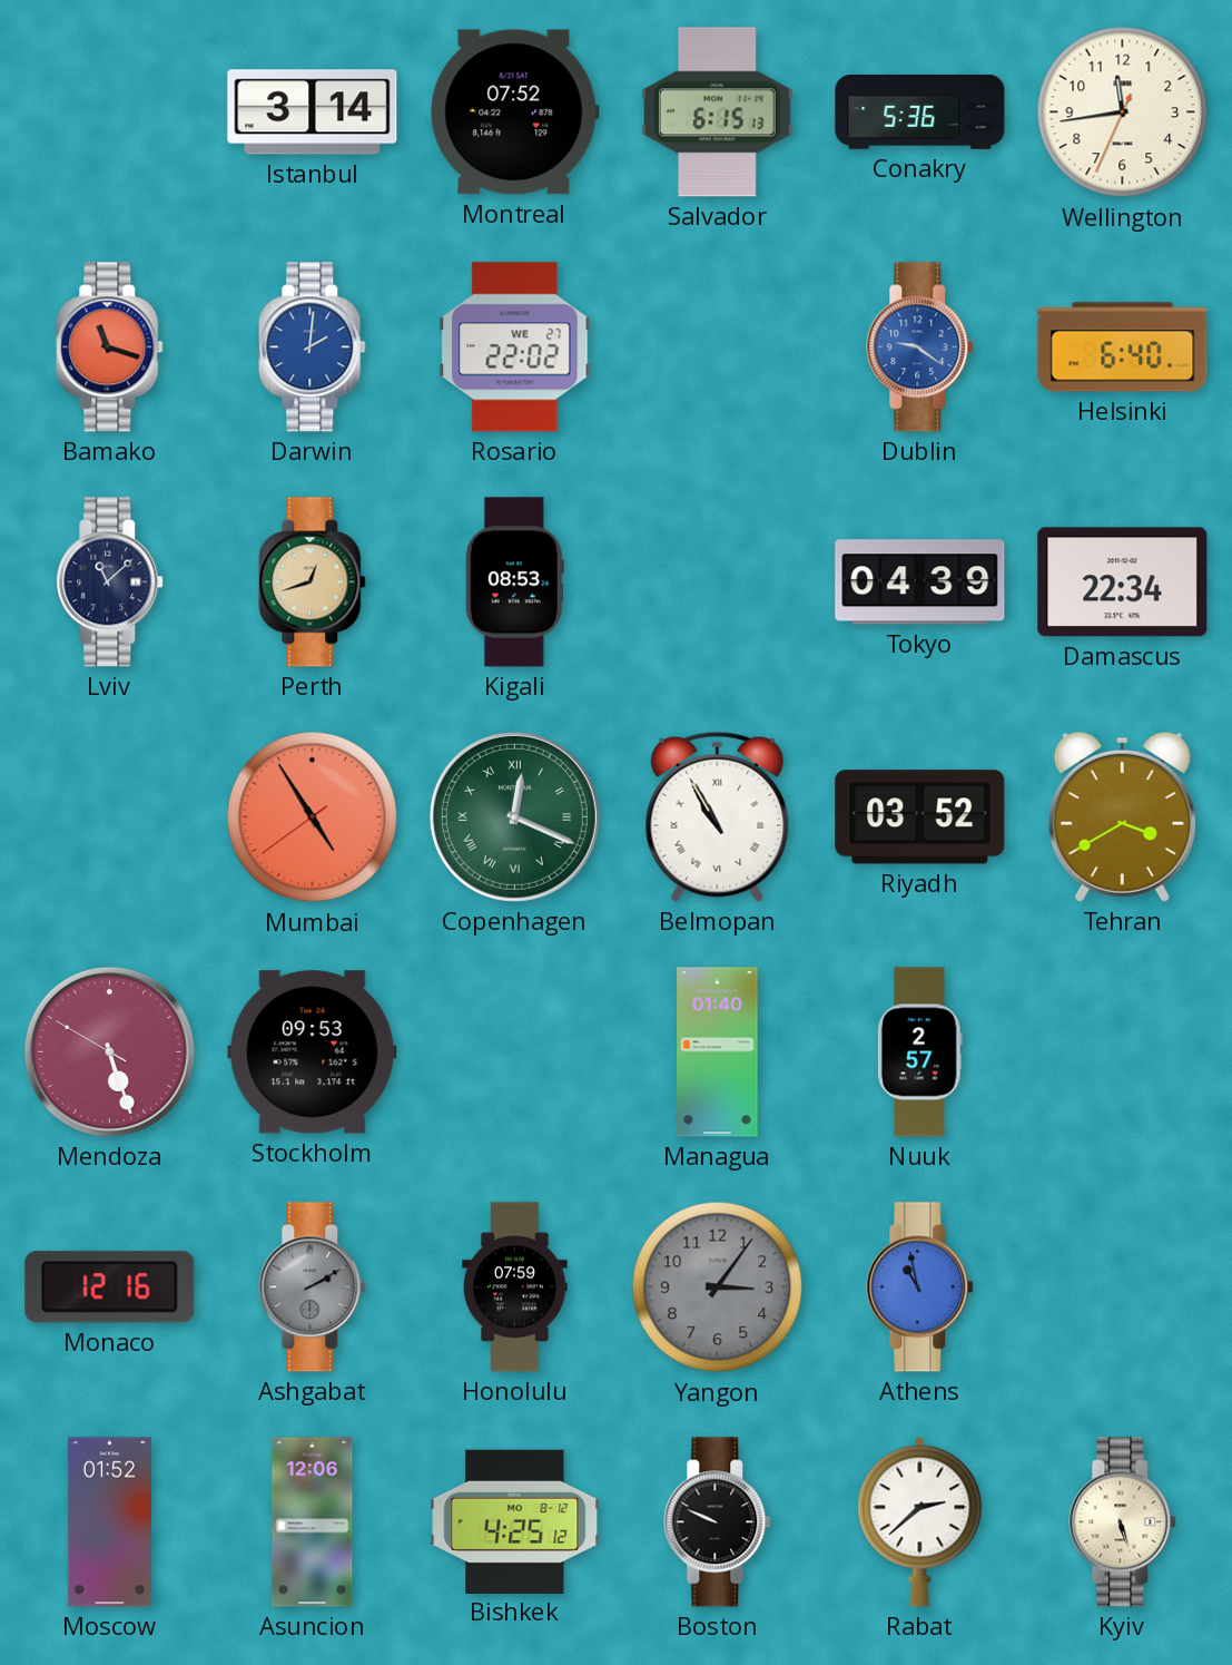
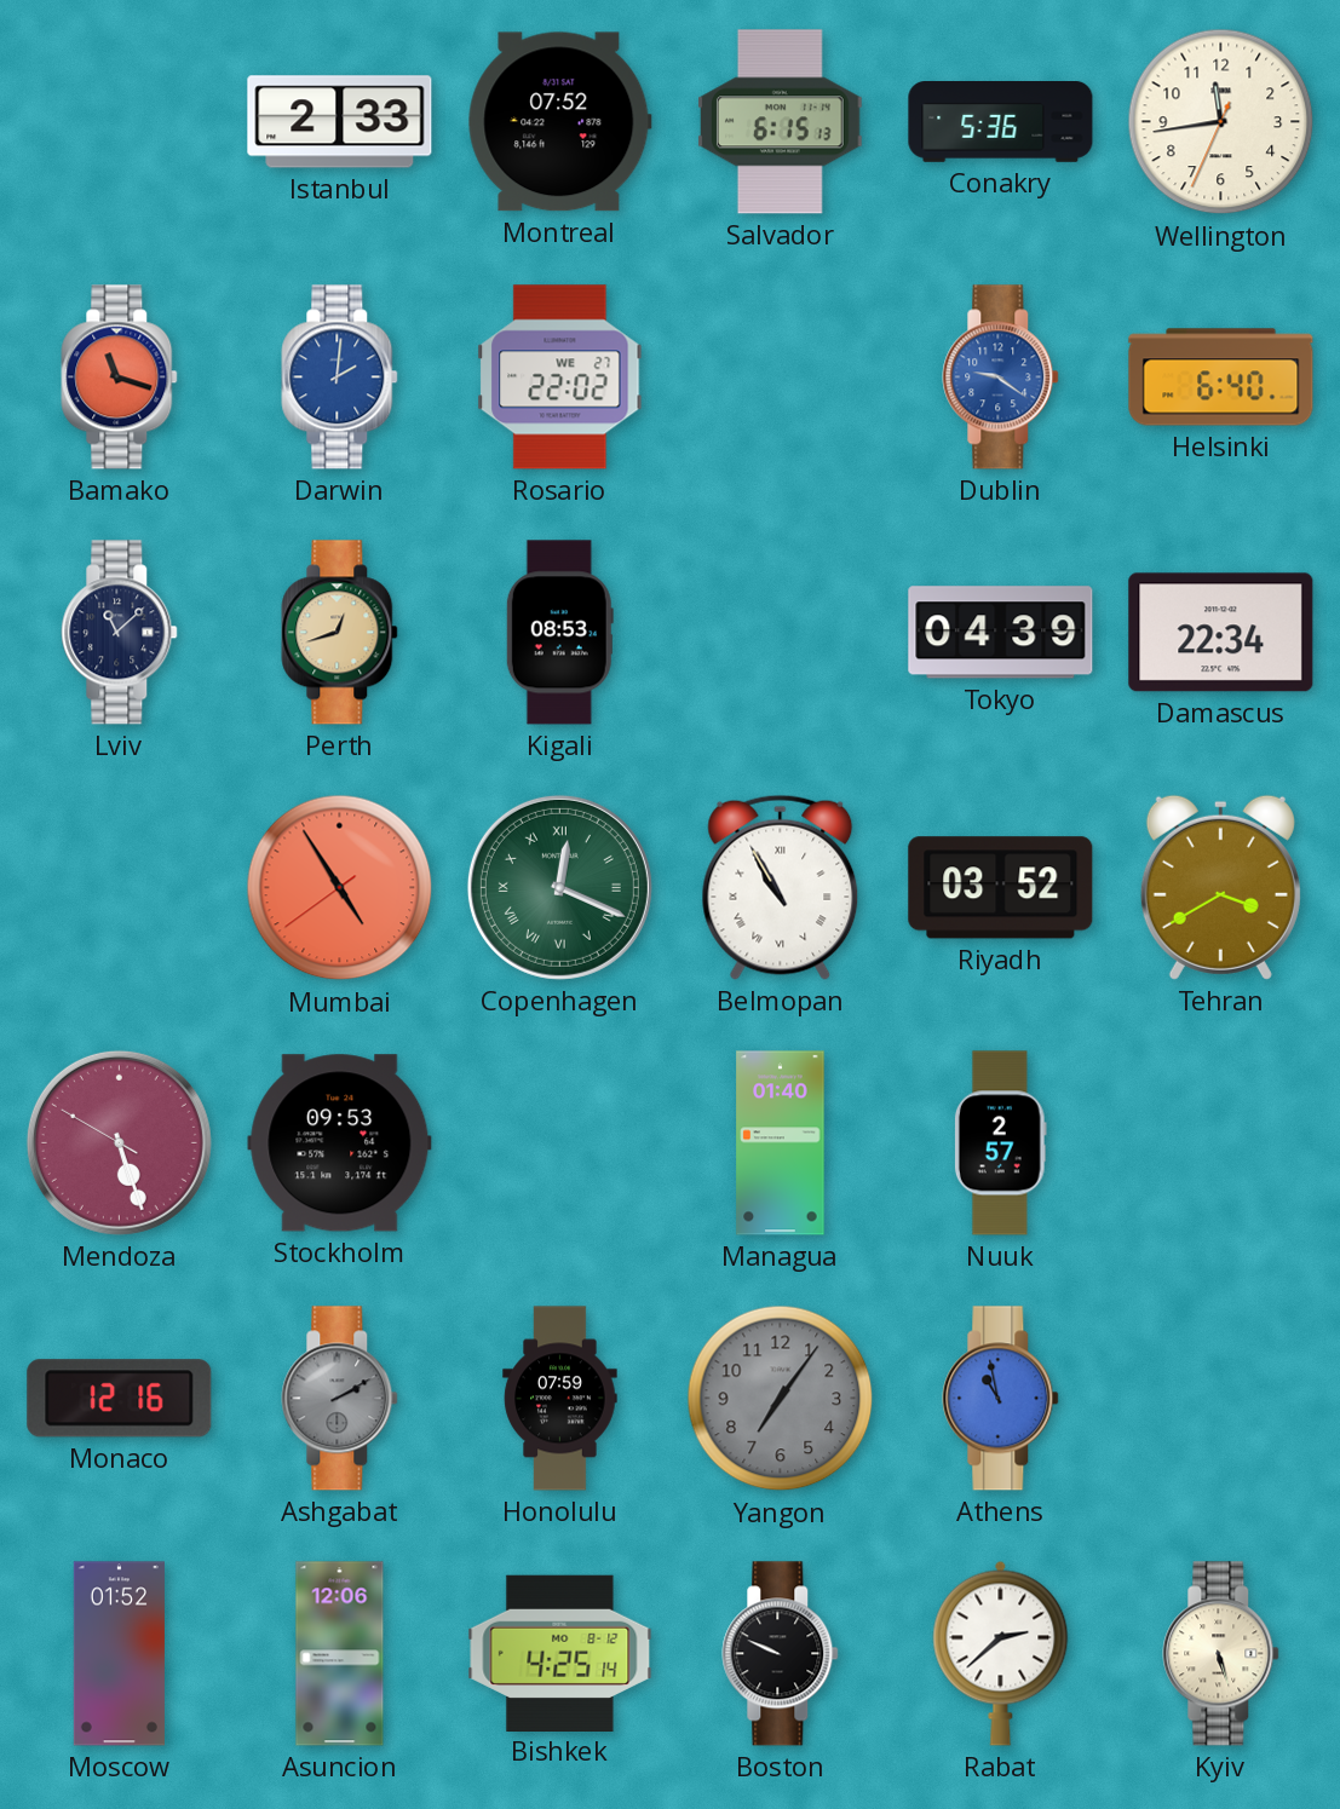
Istanbul: 3:14 -> 2:33
Yangon: 3:06 -> 7:06
Bishkek: 4:25:12 -> 4:25:14
